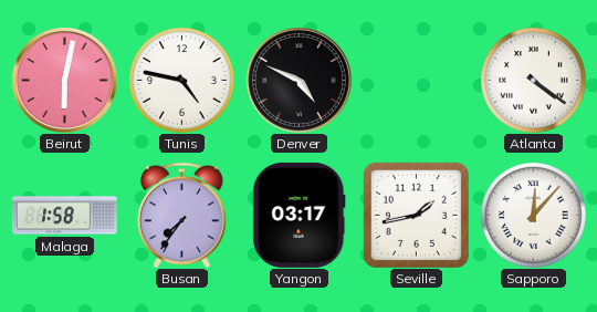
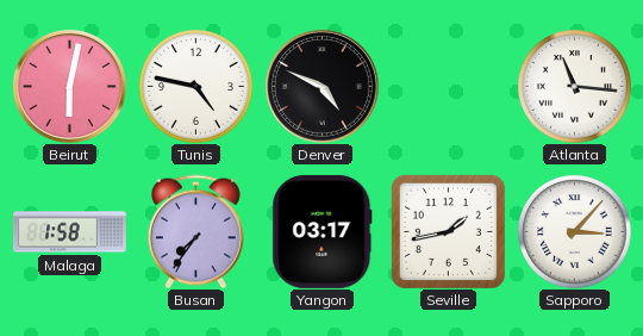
Atlanta: 4:21 -> 11:16
Sapporo: 12:07 -> 3:07
